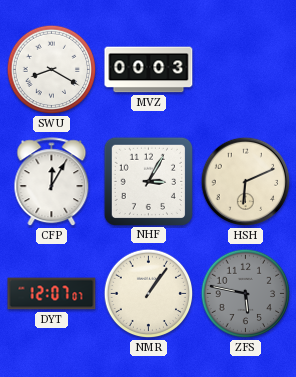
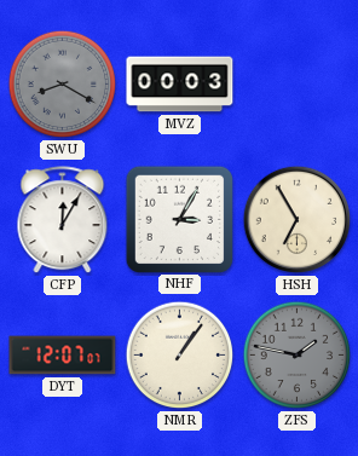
SWU dial: white -> grey
HSH: 6:11 -> 6:55
ZFS: 5:47 -> 1:47
